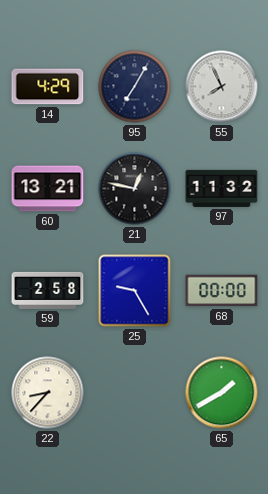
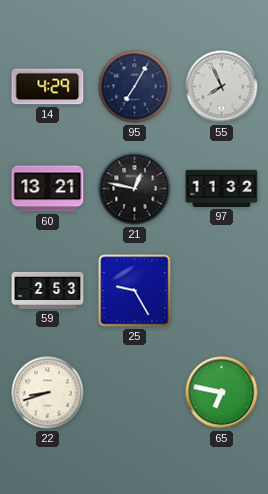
59: 2:58 -> 2:53
68: 00:00 -> none
22: 8:37 -> 8:42
65: 1:40 -> 6:47
